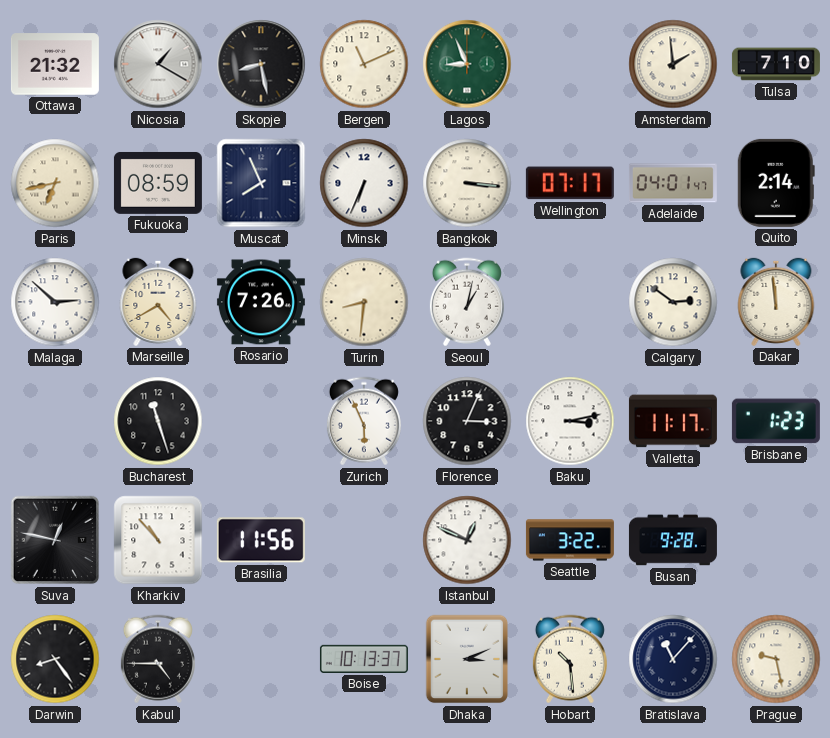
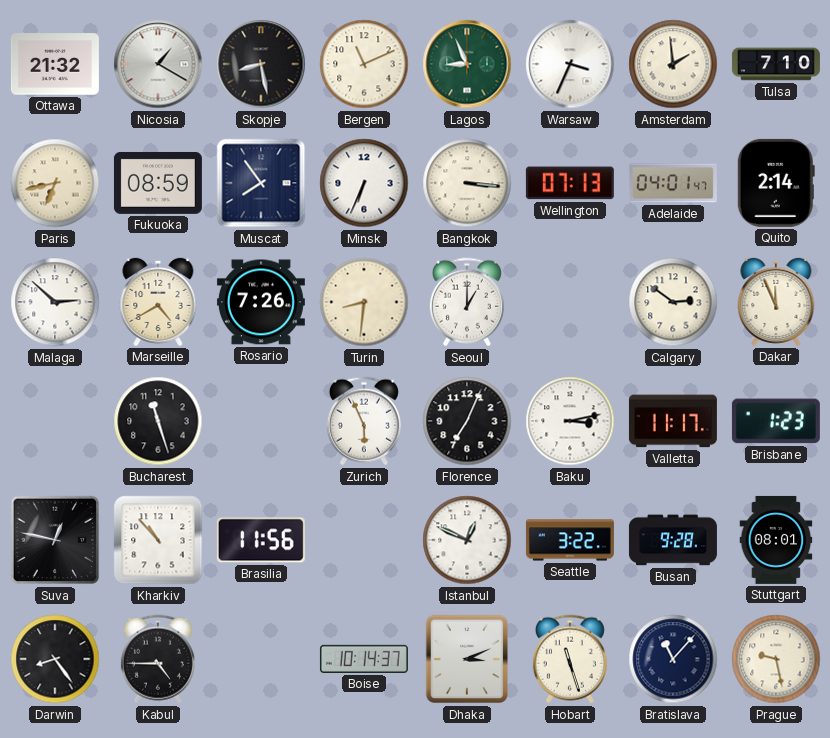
Warsaw: none -> 3:34
Muscat: 7:56 -> 7:54
Wellington: 07:17 -> 07:13
Seoul: 1:02 -> 1:00
Dakar: 11:59 -> 11:56
Florence: 3:04 -> 7:04
Stuttgart: none -> 08:01
Boise: 10:13 -> 10:14
Hobart: 10:29 -> 11:27
